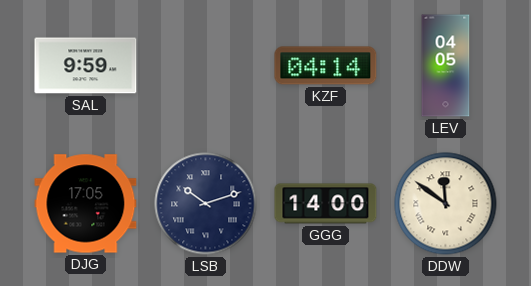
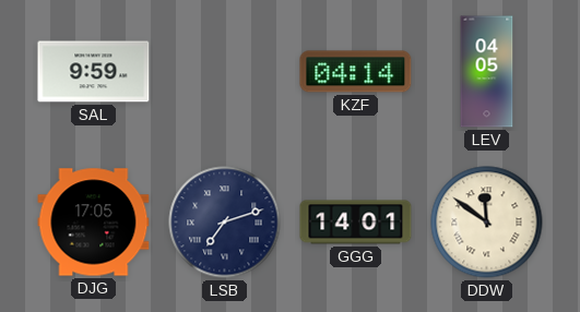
LSB: 10:12 -> 7:12
GGG: 14:00 -> 14:01
